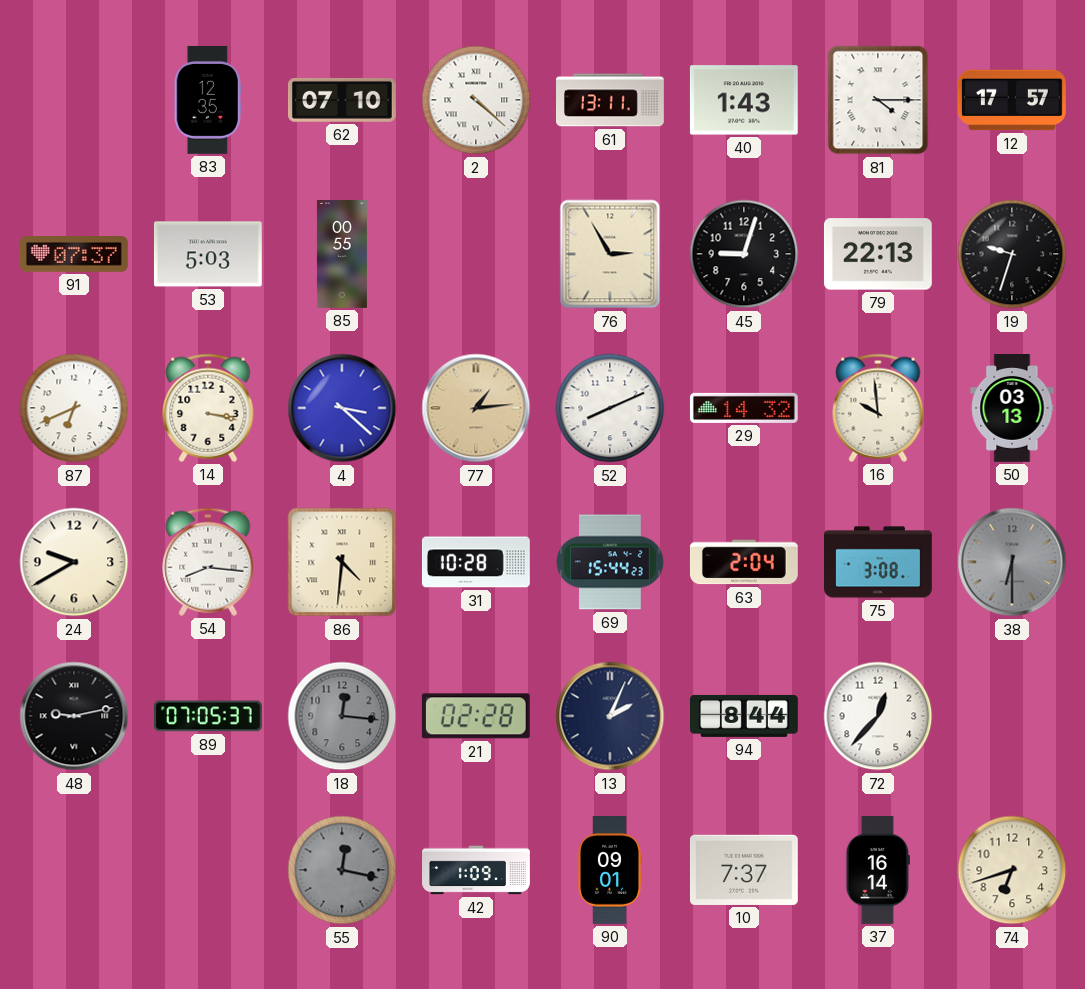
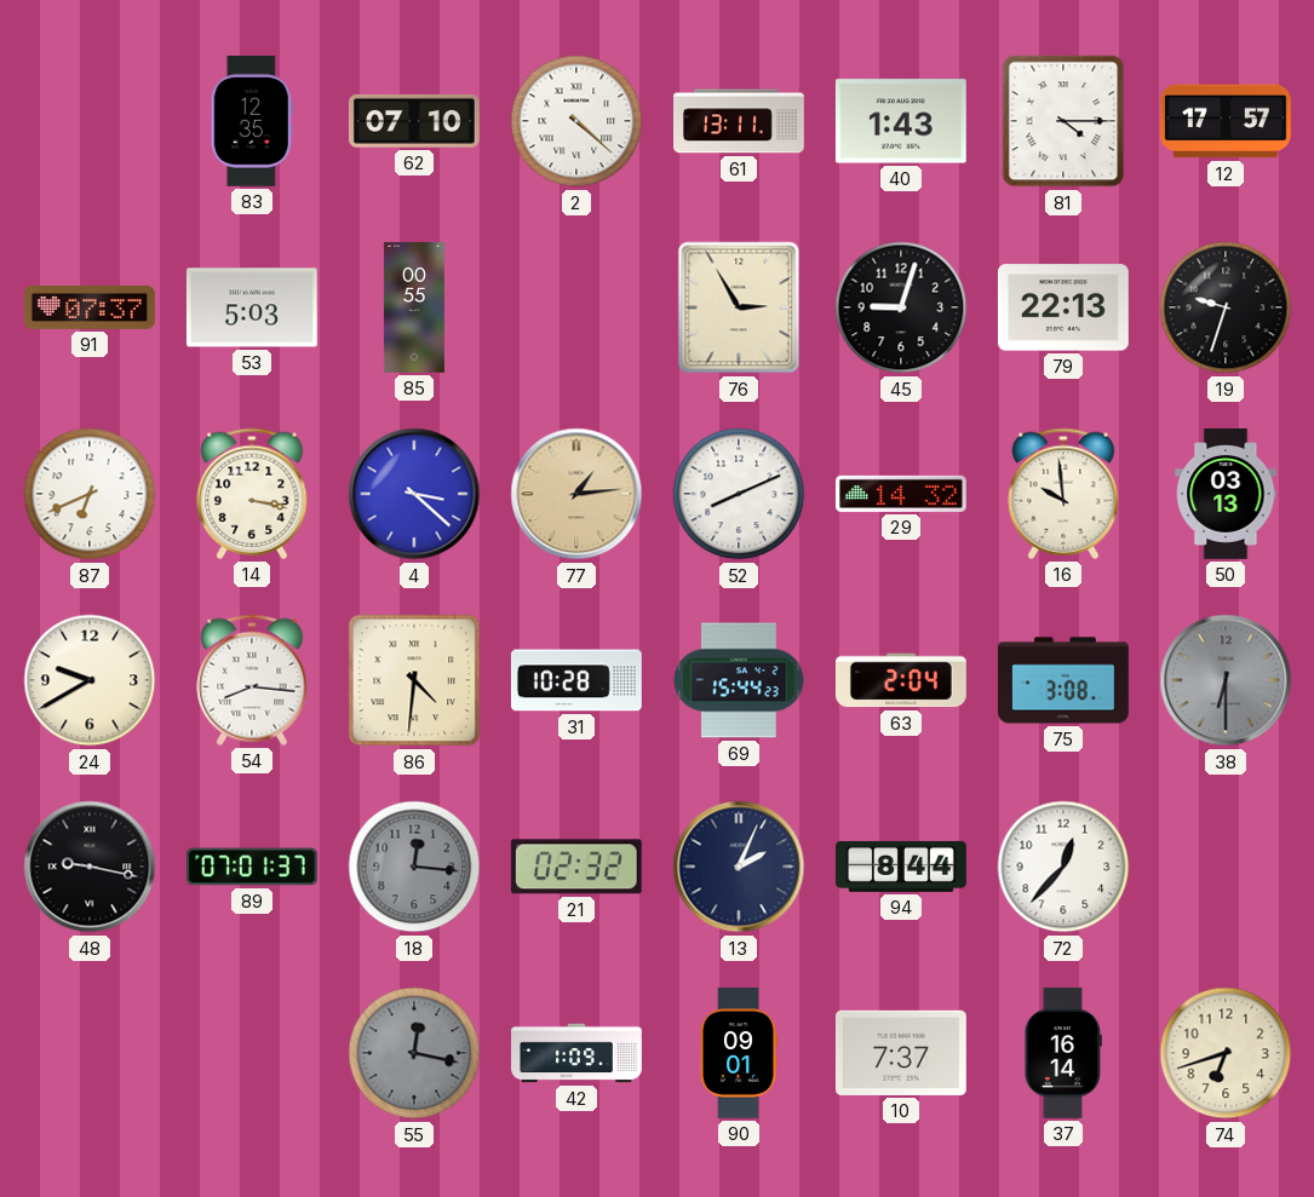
48: 9:13 -> 9:17
89: 07:05 -> 07:01
21: 02:28 -> 02:32
